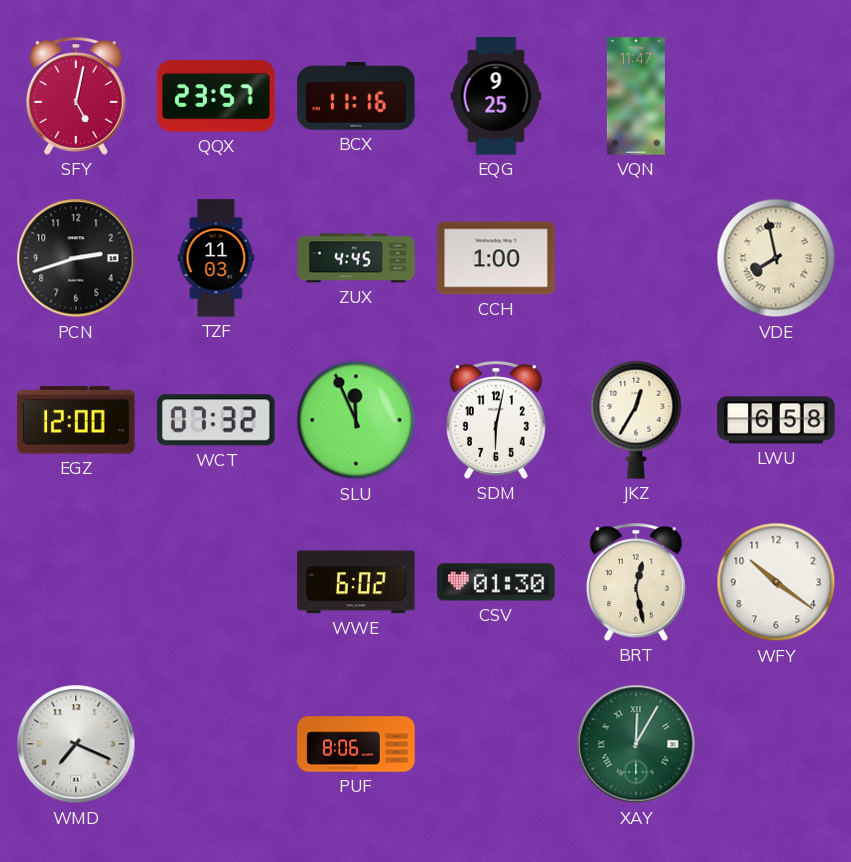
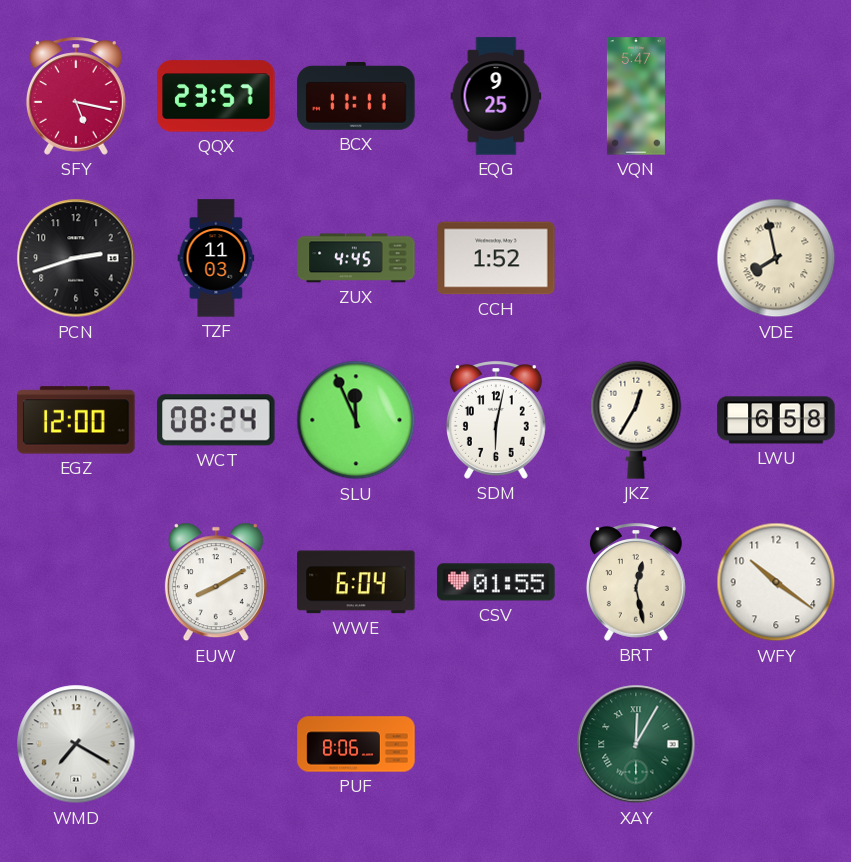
SFY: 5:02 -> 5:17
BCX: 11:16 -> 11:11
VQN: 11:47 -> 5:47
CCH: 1:00 -> 1:52
WCT: 07:32 -> 08:24
EUW: none -> 8:10
WWE: 6:02 -> 6:04
CSV: 01:30 -> 01:55
WMD: 7:19 -> 7:20
